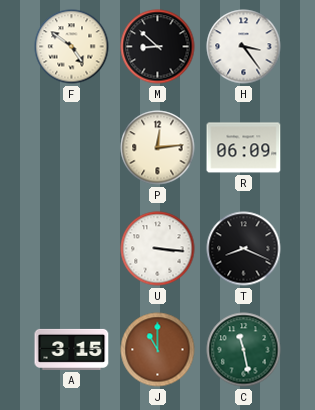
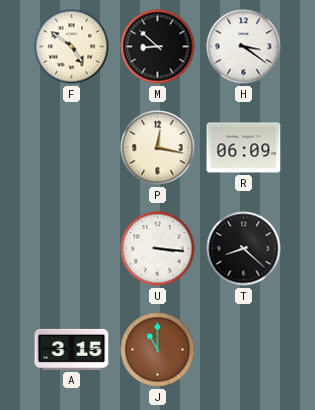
H: 3:24 -> 3:21
P: 12:14 -> 12:17
T: 8:19 -> 8:22
C: 11:28 -> none
